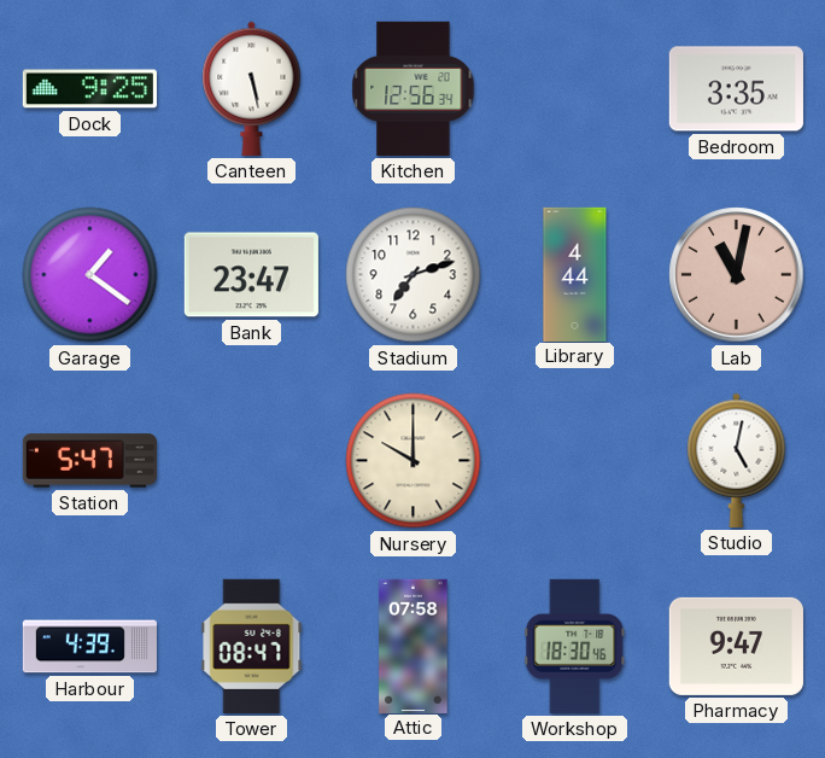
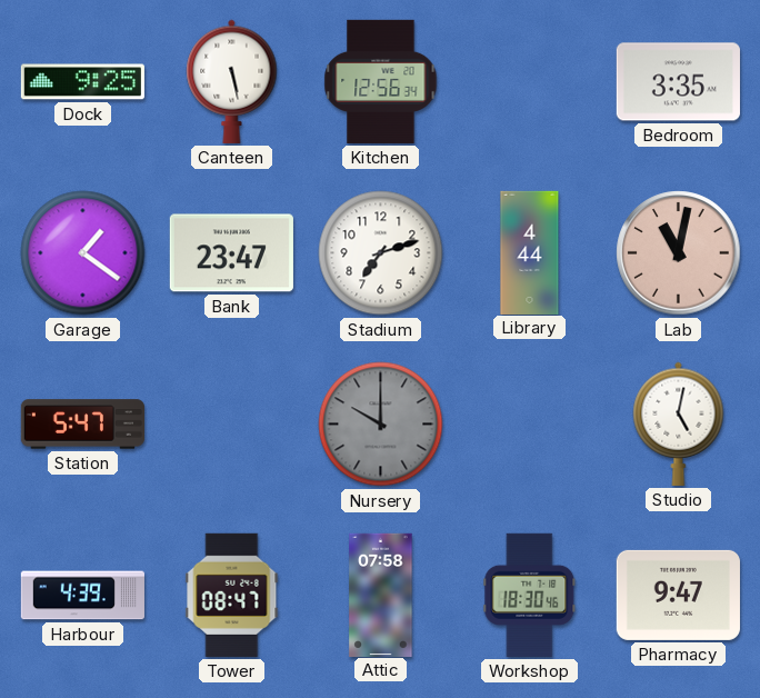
Nursery dial: cream -> grey
